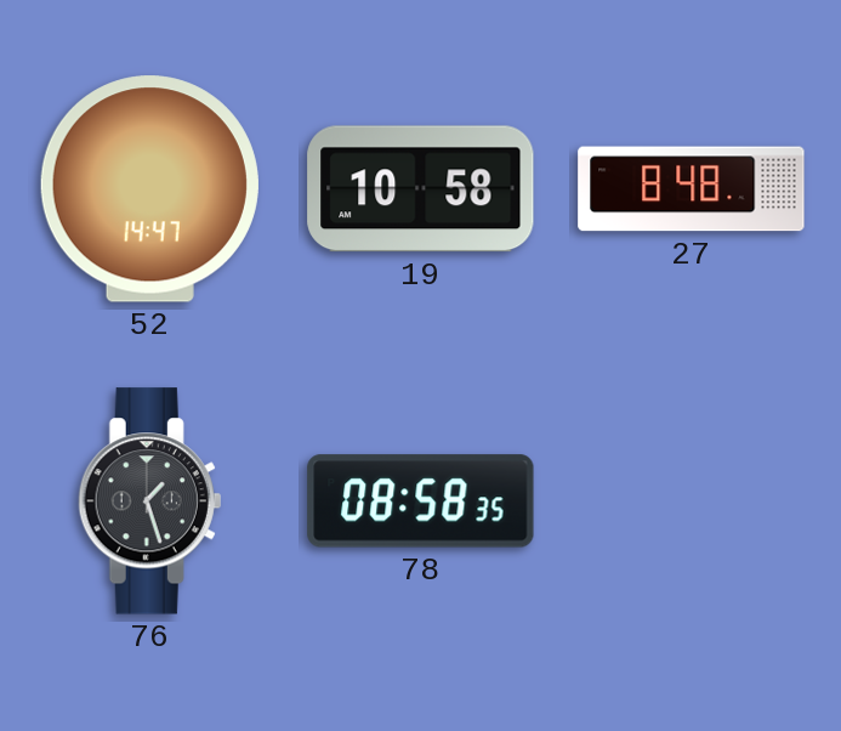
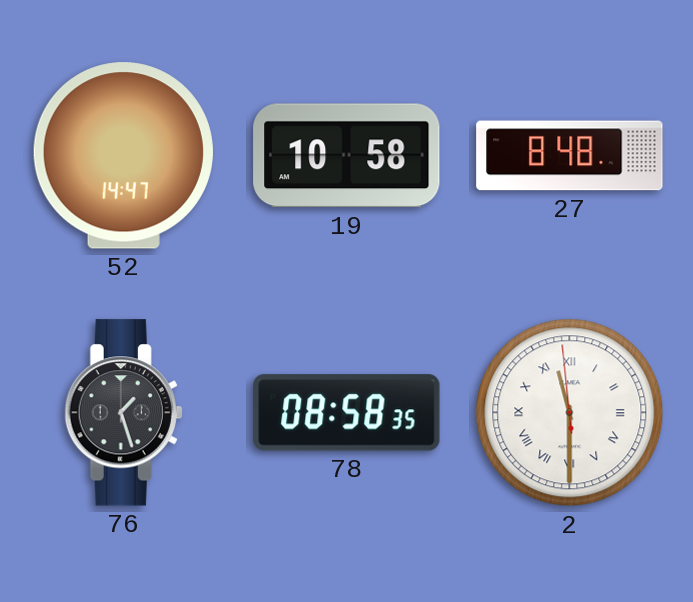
2: none -> 11:29
